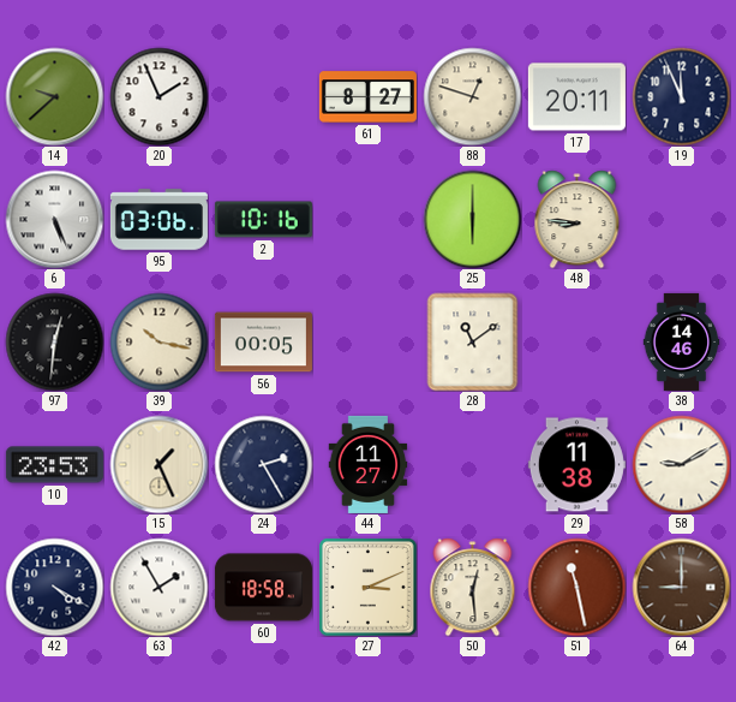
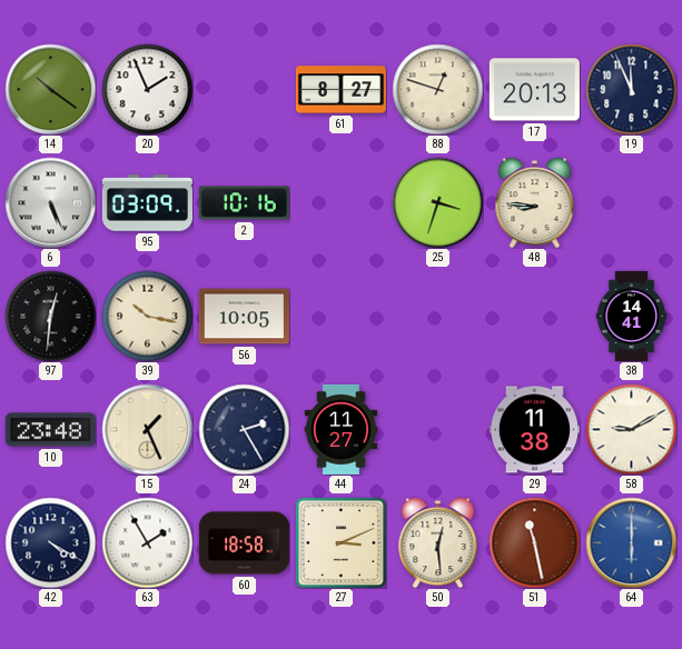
14: 9:38 -> 10:21
17: 20:11 -> 20:13
95: 03:06 -> 03:09
25: 6:00 -> 3:33
56: 00:05 -> 10:05
28: 11:09 -> none
38: 14:46 -> 14:41
10: 23:53 -> 23:48
64: 9:00 -> 6:00
64 dial: brown -> blue
